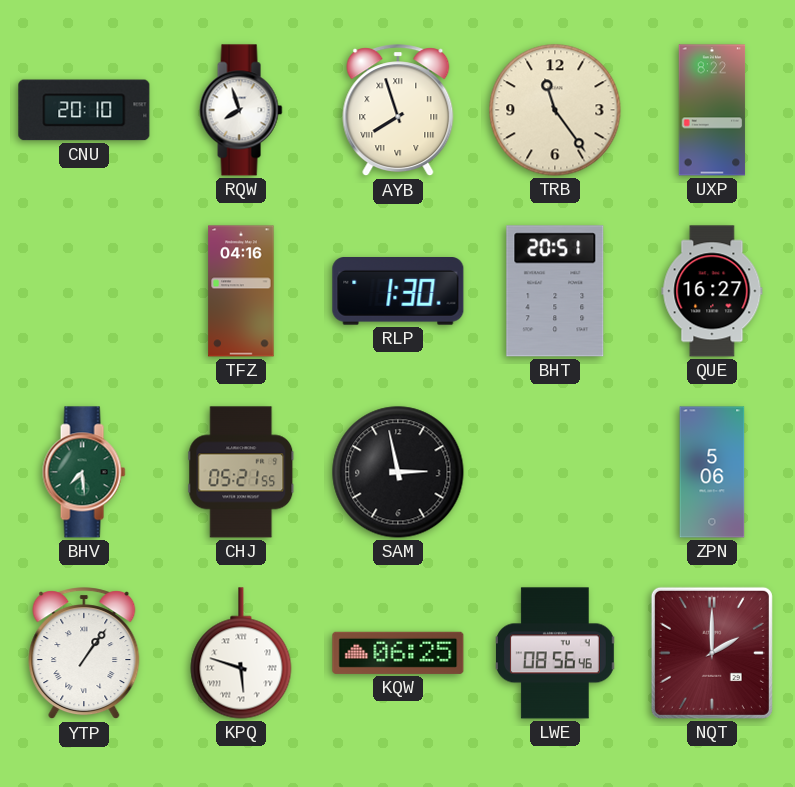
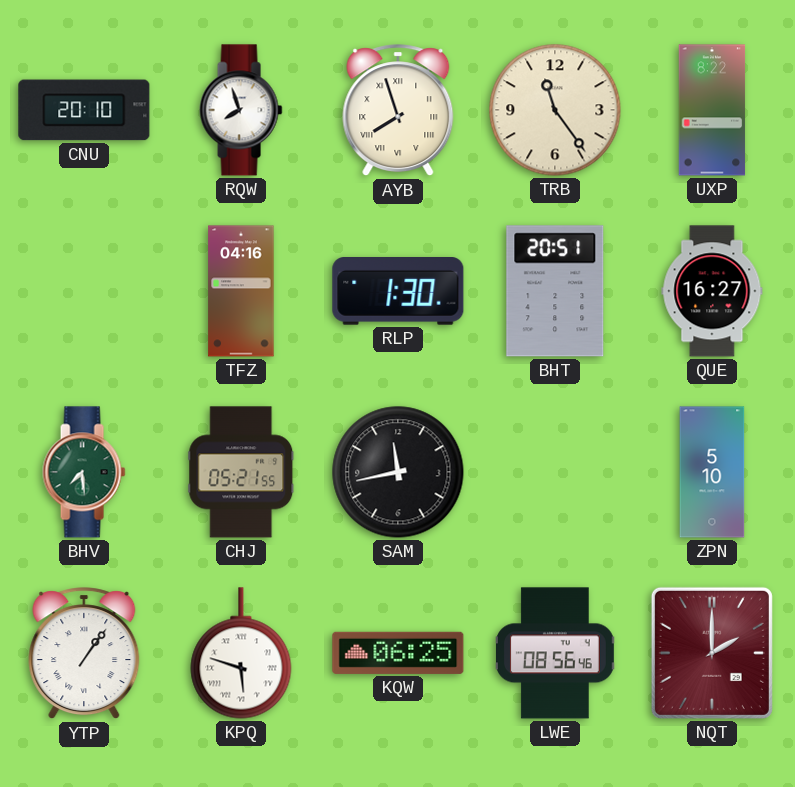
SAM: 2:58 -> 11:43
ZPN: 5:06 -> 5:10
